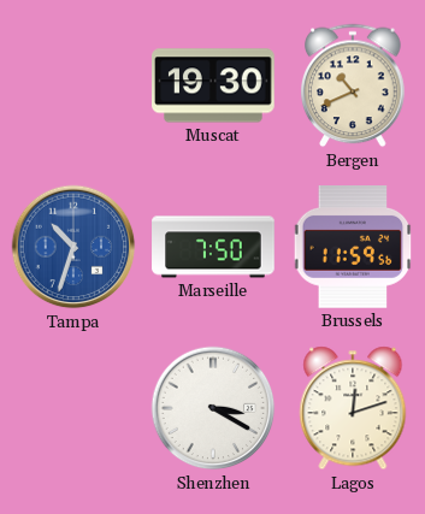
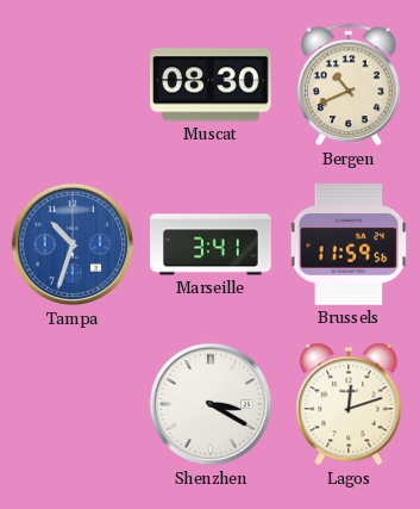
Muscat: 19:30 -> 08:30
Marseille: 7:50 -> 3:41
